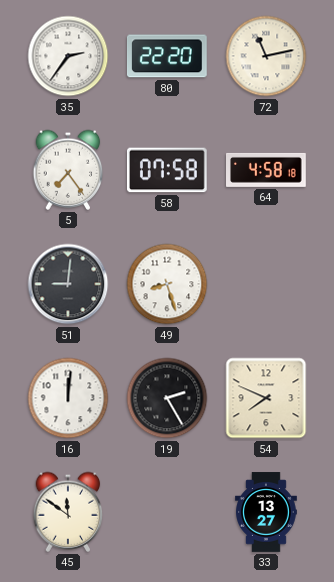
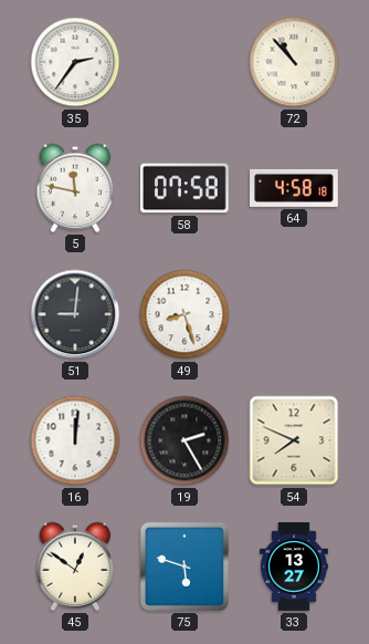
80: 22:20 -> none
72: 11:13 -> 10:53
5: 7:24 -> 11:47
45: 11:51 -> 12:51
75: none -> 5:48
